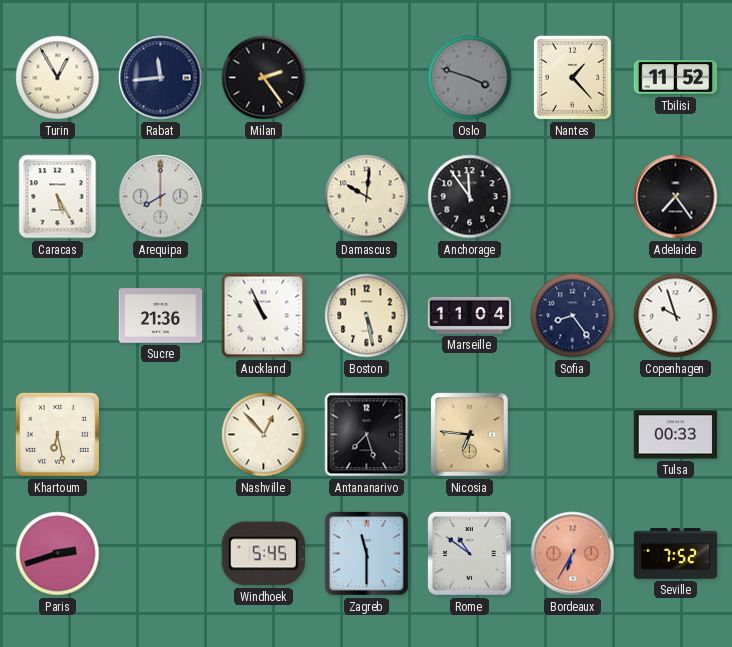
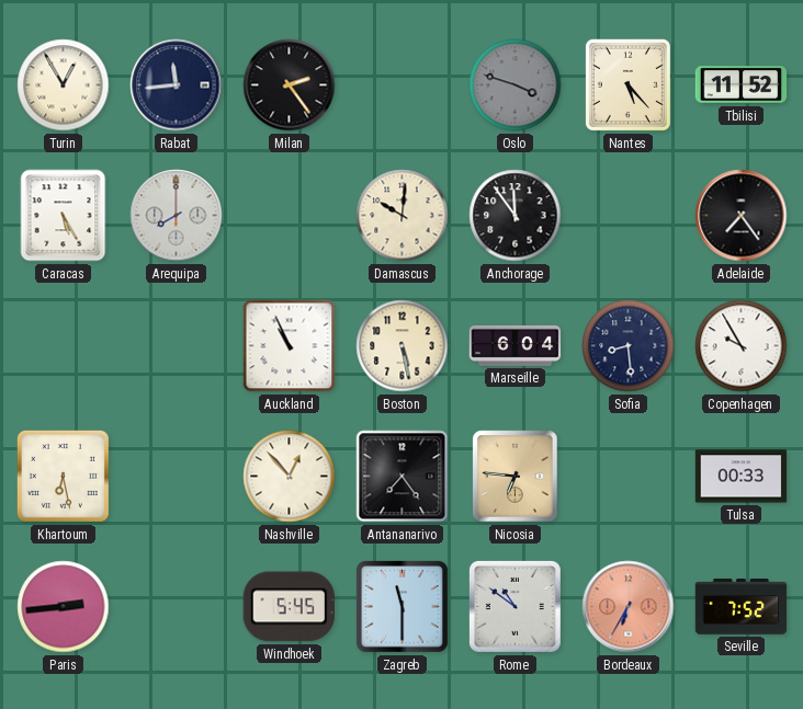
Nantes: 1:23 -> 5:23
Sucre: 21:36 -> none
Marseille: 11:04 -> 6:04
Sofia: 8:24 -> 8:29
Copenhagen: 9:57 -> 9:55
Antananarivo: 7:27 -> 7:24
Paris: 2:42 -> 2:44
